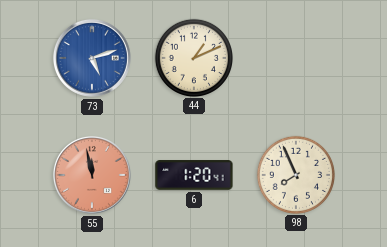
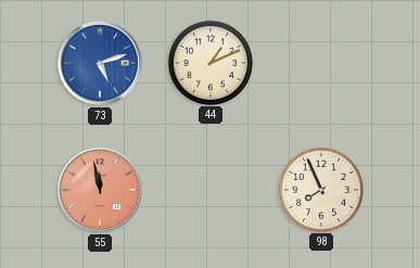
6: 1:20 -> none
